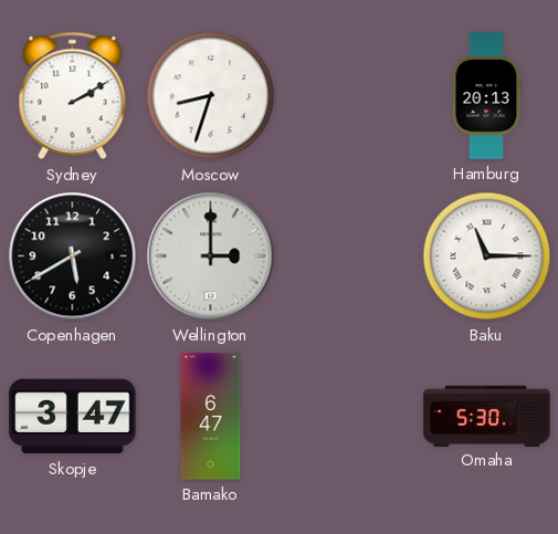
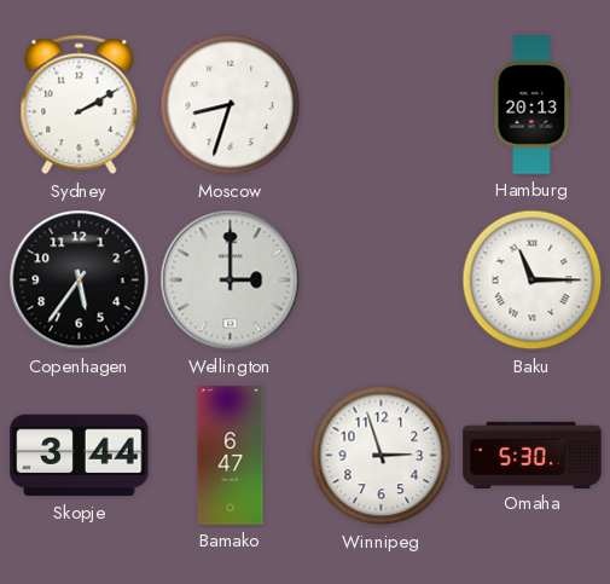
Copenhagen: 5:40 -> 5:36
Skopje: 3:47 -> 3:44
Winnipeg: none -> 2:57
